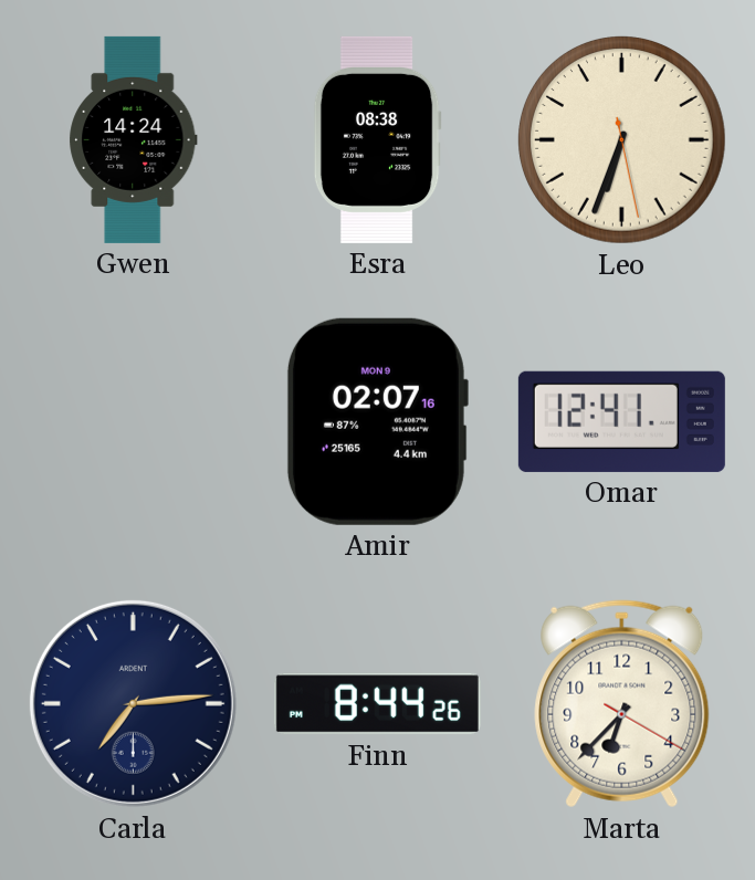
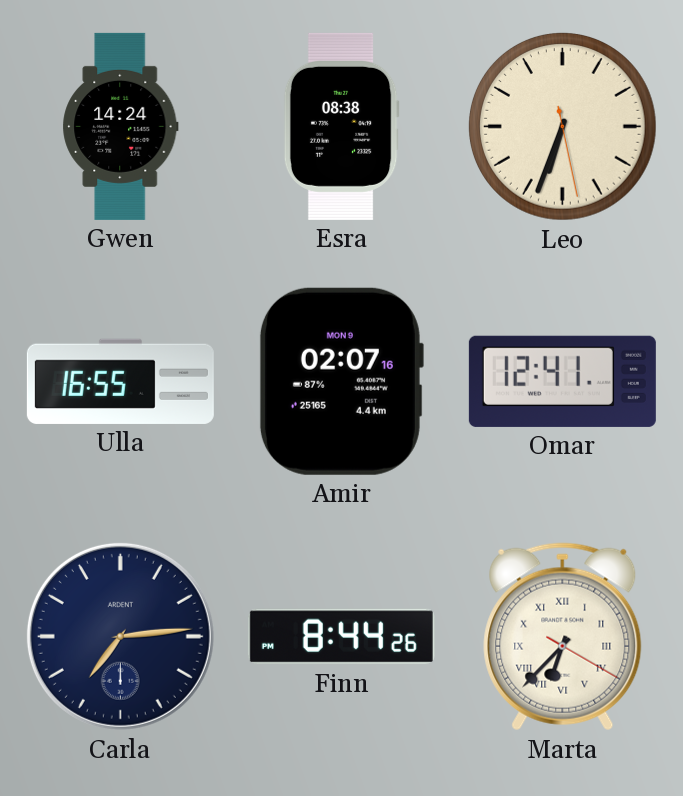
Ulla: none -> 16:55
Marta numerals: Arabic -> Roman
